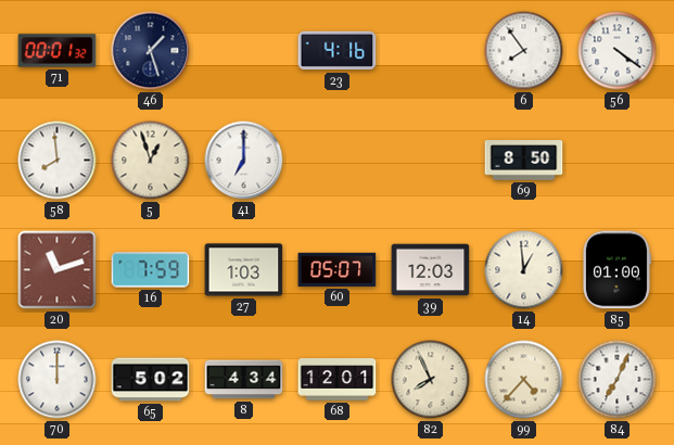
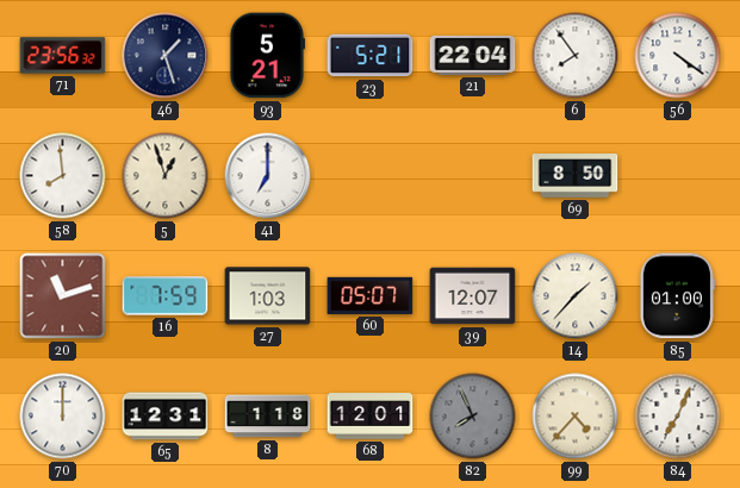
71: 00:01 -> 23:56
93: none -> 5:21
23: 4:16 -> 5:21
21: none -> 22:04
39: 12:03 -> 12:07
14: 12:59 -> 1:37
65: 5:02 -> 12:31
8: 4:34 -> 1:18
82 dial: cream -> grey
